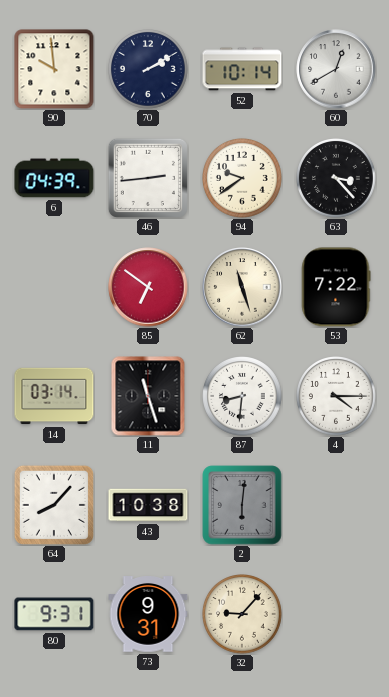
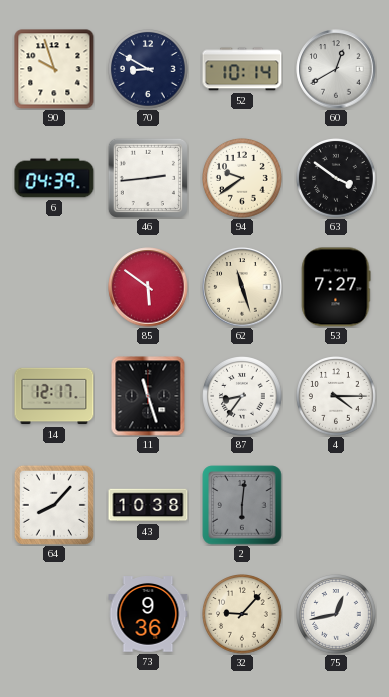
90: 9:59 -> 9:57
70: 2:10 -> 8:50
63: 3:23 -> 3:51
85: 6:51 -> 5:51
53: 7:22 -> 7:27
14: 03:14 -> 12:17
87: 8:31 -> 8:36
80: 9:31 -> none
73: 9:31 -> 9:36
75: none -> 12:43
